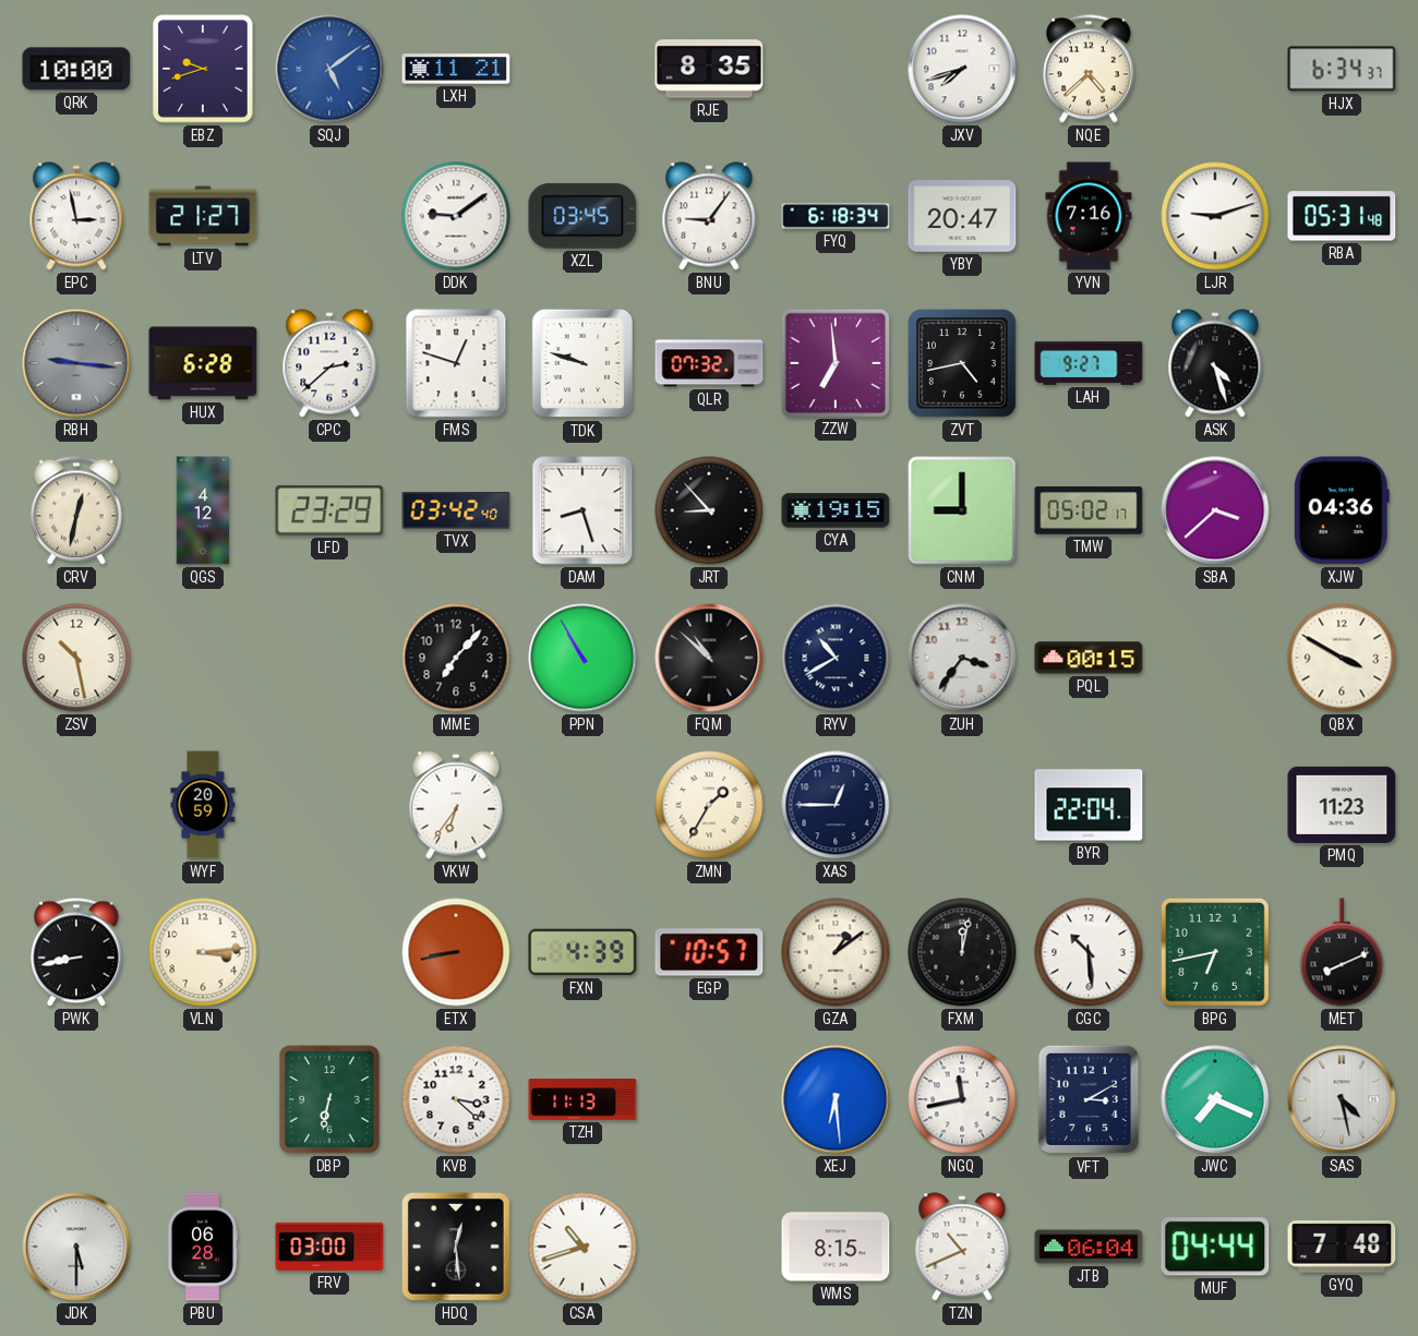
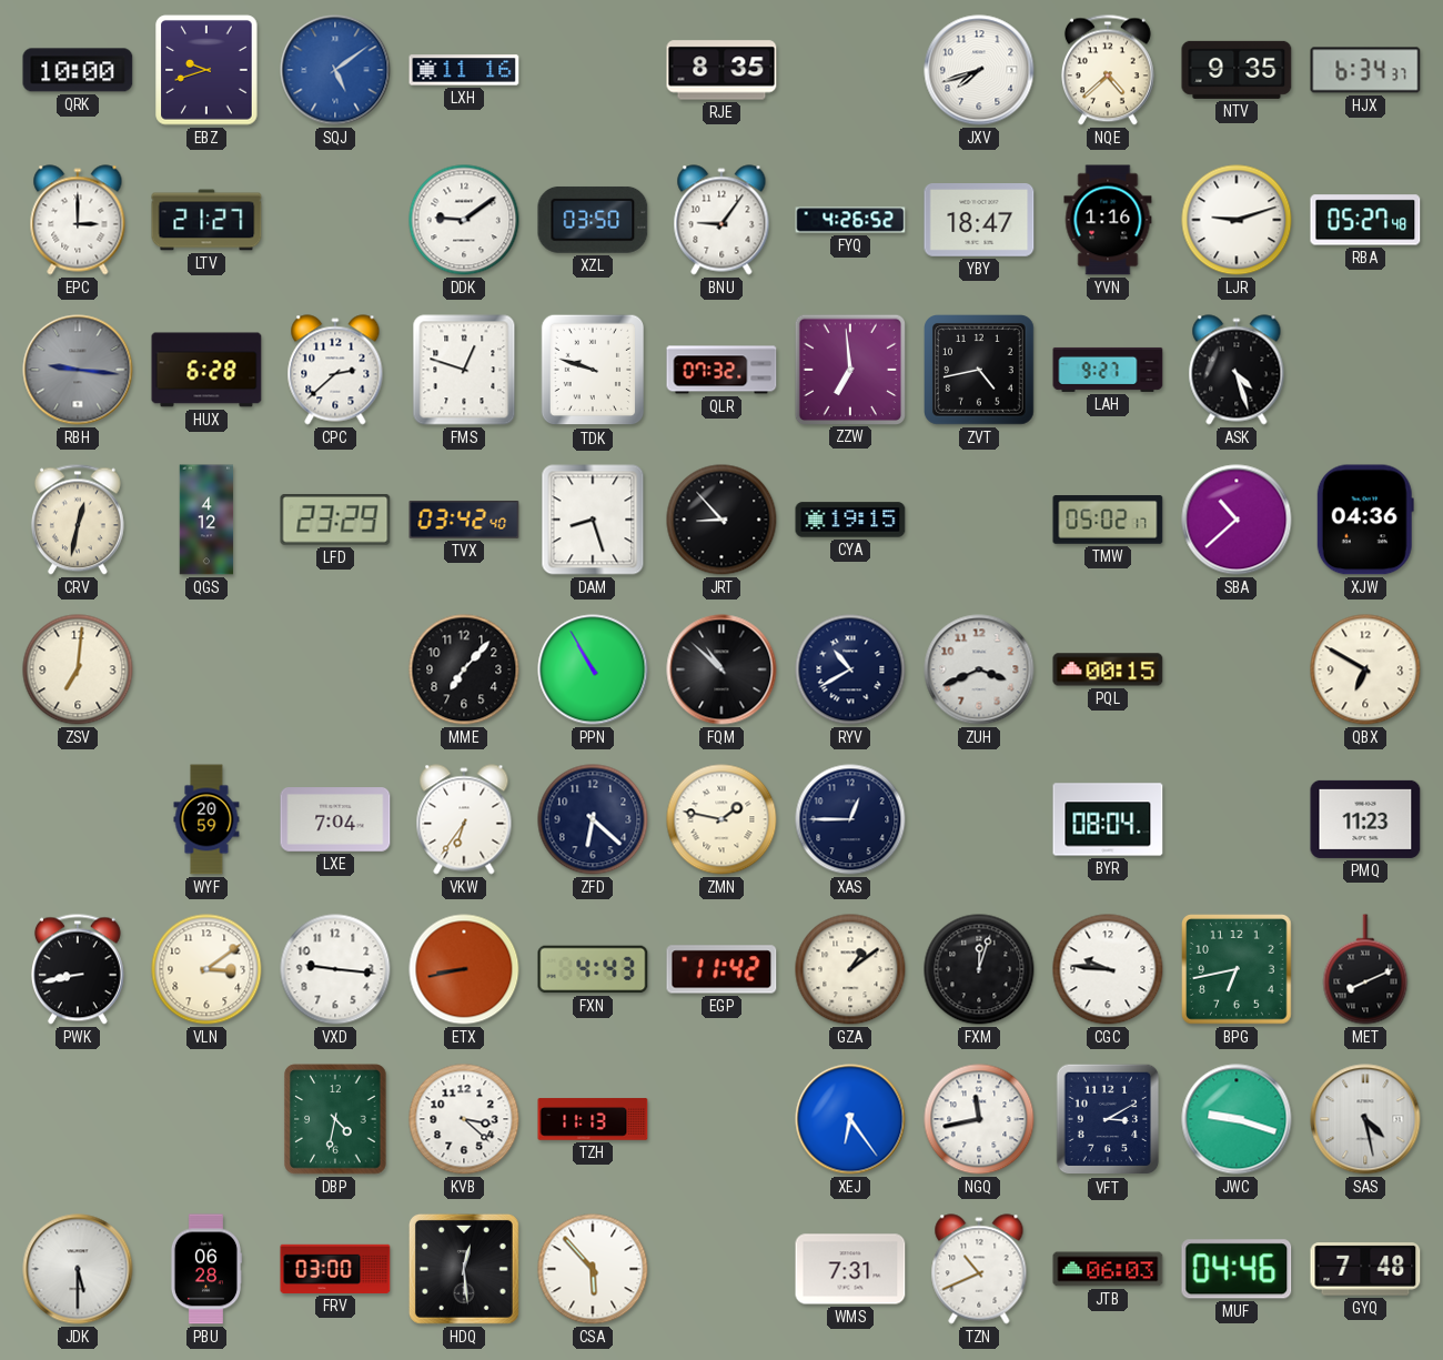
LXH: 11:21 -> 11:16
NTV: none -> 9:35
EPC: 2:58 -> 3:00
XZL: 03:45 -> 03:50
FYQ: 6:18 -> 4:26
YBY: 20:47 -> 18:47
YVN: 7:16 -> 1:16
RBA: 05:31 -> 05:27
CNM: 9:00 -> none
SBA: 3:38 -> 10:38
ZSV: 10:28 -> 7:01
ZUH: 3:36 -> 3:41
QBX: 3:50 -> 6:50
LXE: none -> 7:04
ZFD: none -> 6:22
ZMN: 1:35 -> 1:47
BYR: 22:04 -> 08:04
VLN: 3:14 -> 3:09
VXD: none -> 9:16
FXN: 4:39 -> 4:43
EGP: 10:57 -> 11:42
FXM: 12:02 -> 12:03
CGC: 10:29 -> 9:46
DBP: 6:32 -> 4:32
XEJ: 6:29 -> 6:24
JWC: 7:19 -> 9:18
CSA: 10:42 -> 5:53
WMS: 8:15 -> 7:31
JTB: 06:04 -> 06:03
MUF: 04:44 -> 04:46
